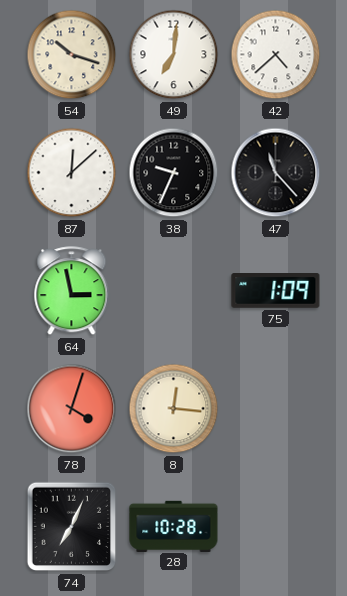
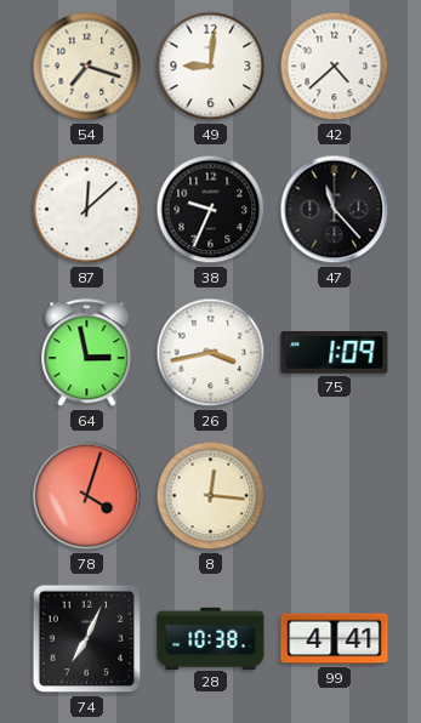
54: 10:18 -> 7:18
49: 7:01 -> 9:01
26: none -> 3:43
28: 10:28 -> 10:38
99: none -> 4:41
